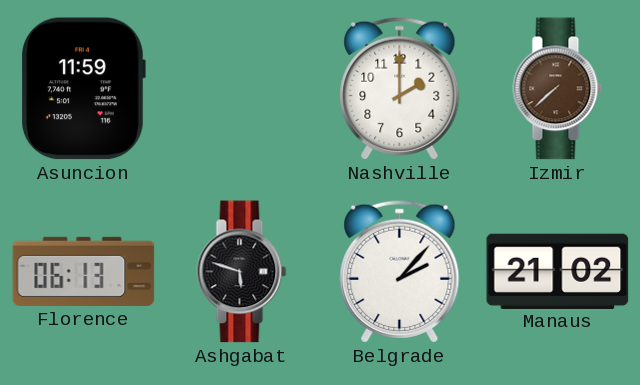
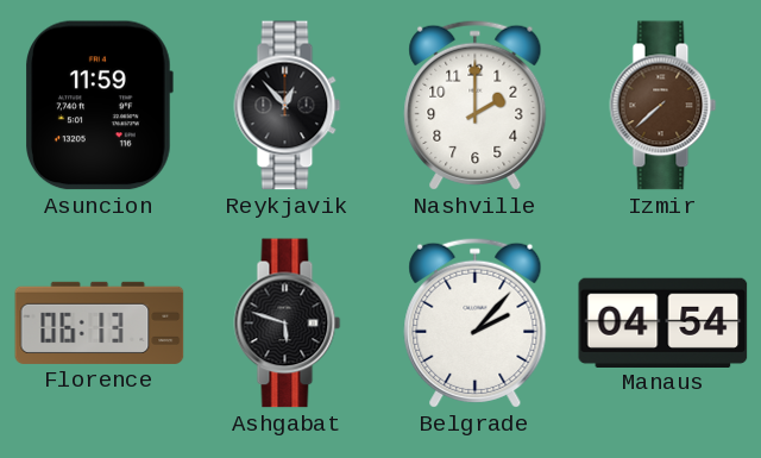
Reykjavik: none -> 12:53
Manaus: 21:02 -> 04:54
